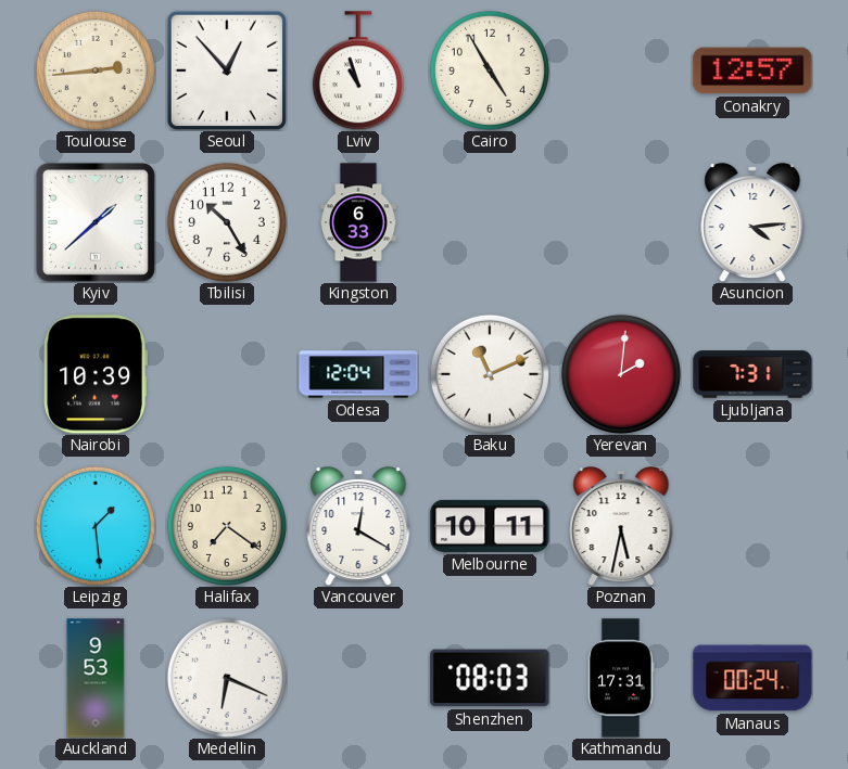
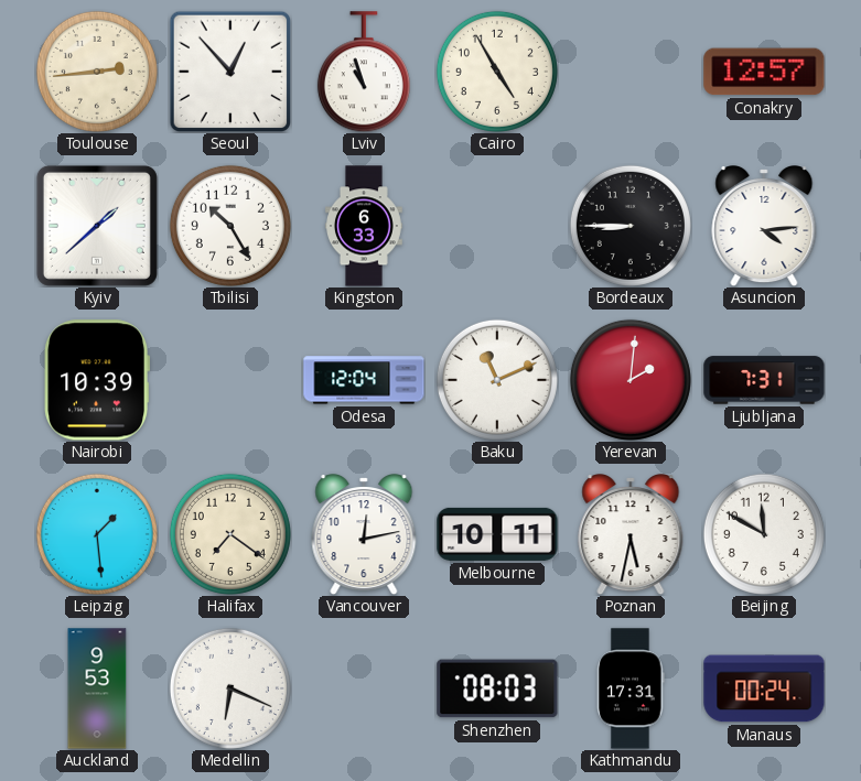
Bordeaux: none -> 8:45
Vancouver: 12:20 -> 12:13
Beijing: none -> 11:50
